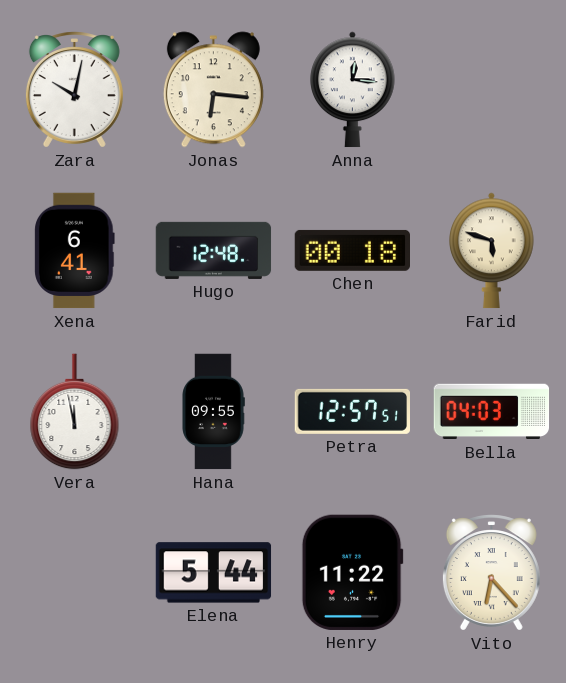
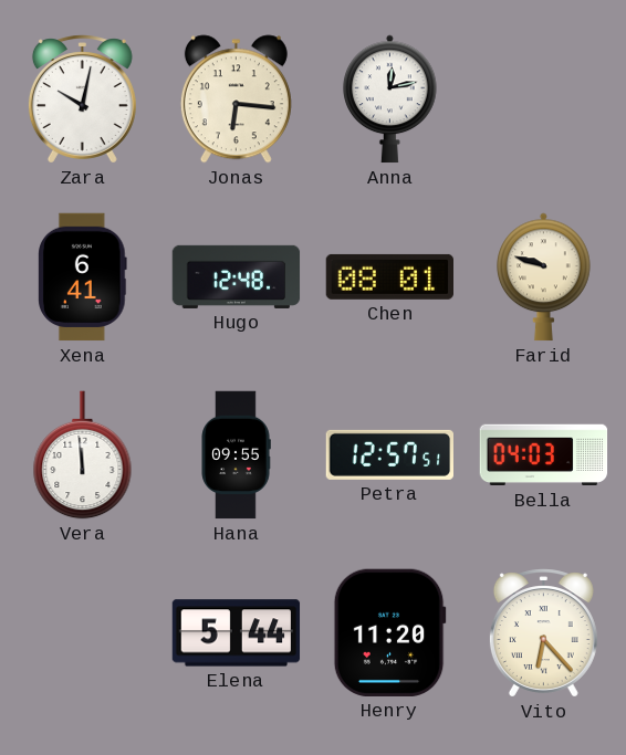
Anna: 12:16 -> 12:13
Chen: 00:18 -> 08:01
Farid: 5:48 -> 9:48
Vera: 11:58 -> 11:59
Henry: 11:22 -> 11:20
